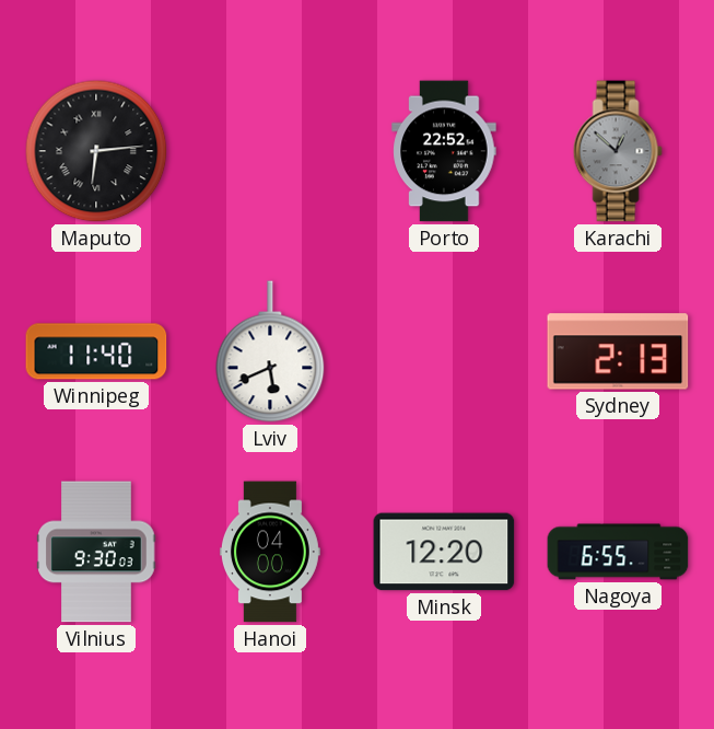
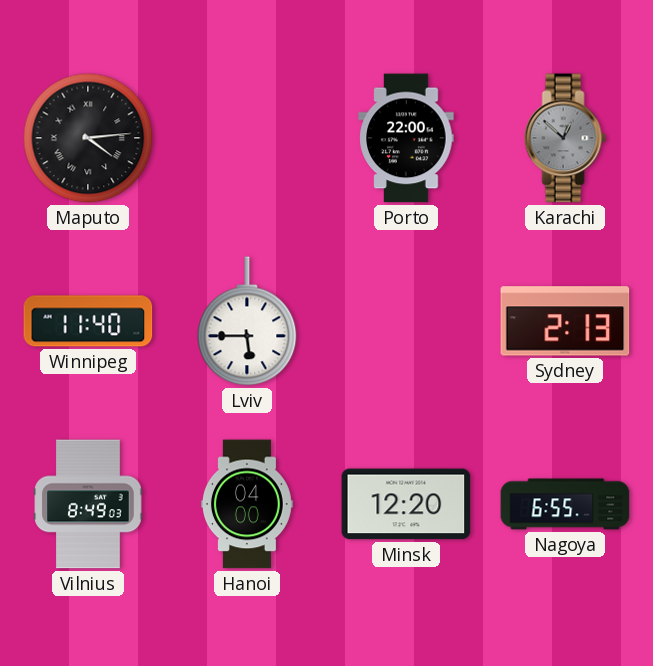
Maputo: 6:14 -> 4:14
Porto: 22:52 -> 22:00
Lviv: 5:41 -> 5:45
Vilnius: 9:30 -> 8:49
